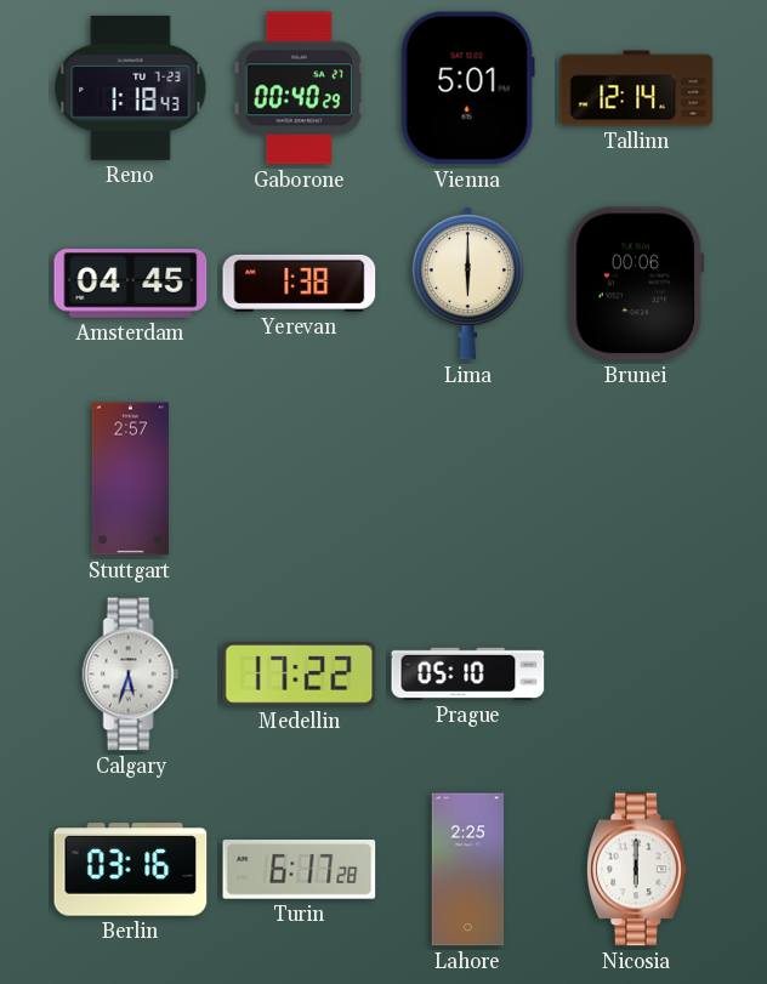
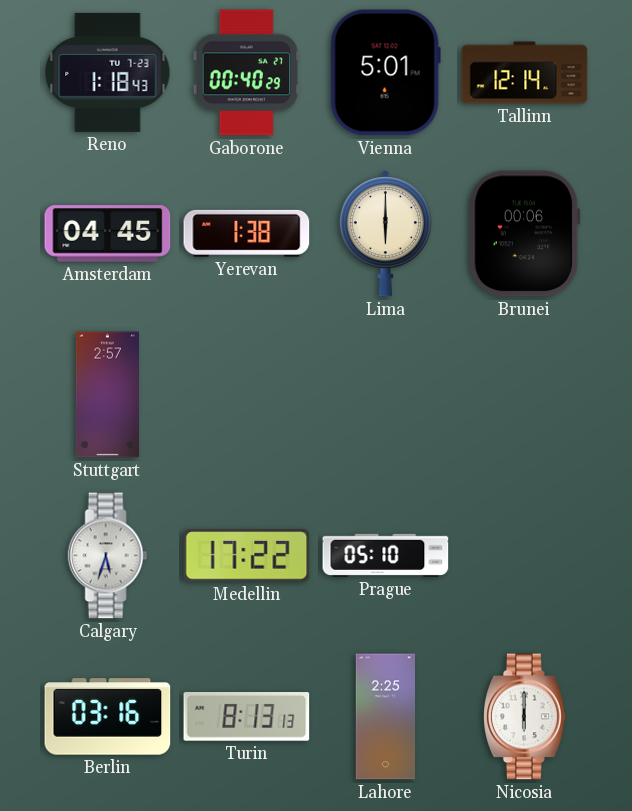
Turin: 6:17 -> 8:13
